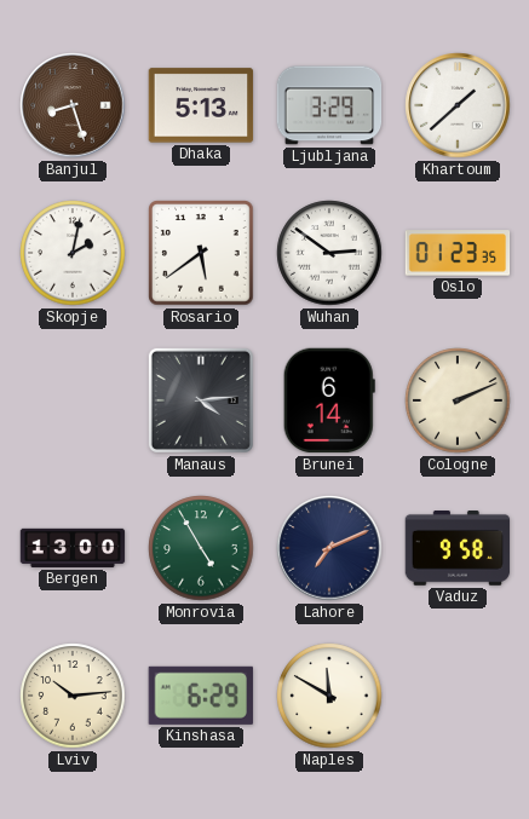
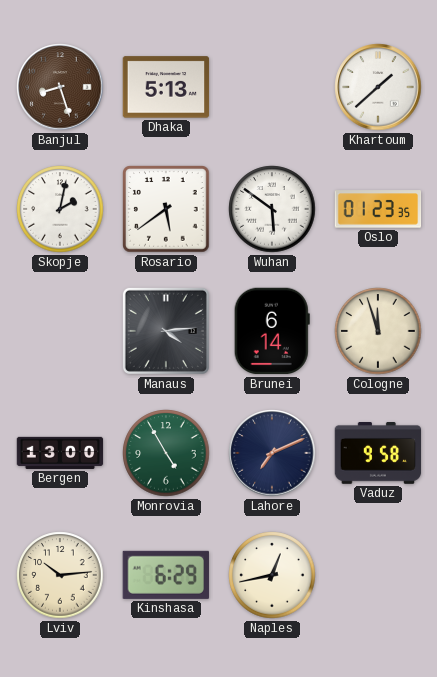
Ljubljana: 3:29 -> none
Wuhan: 2:51 -> 5:51
Cologne: 2:11 -> 11:57
Naples: 11:50 -> 12:43
